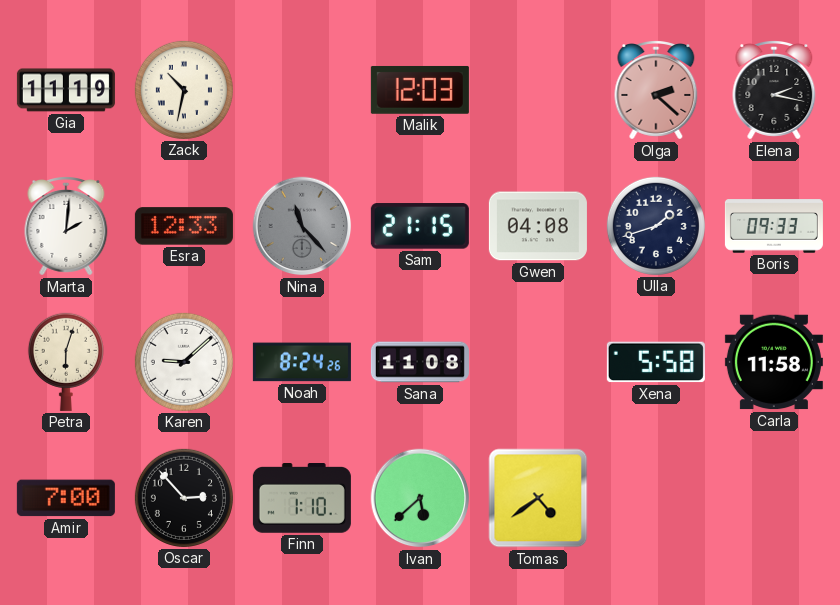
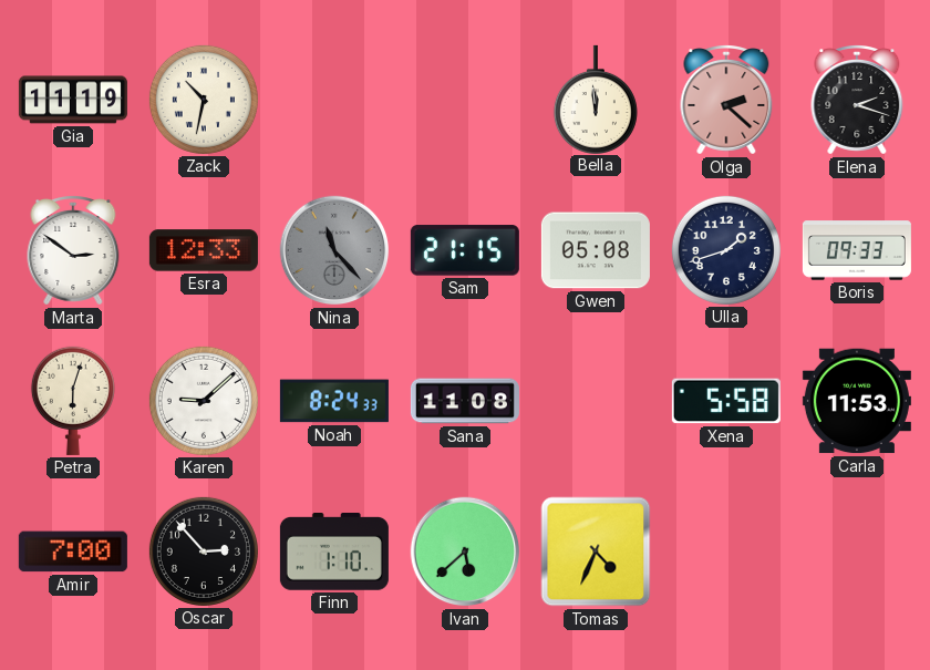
Malik: 12:03 -> none
Bella: none -> 11:59
Elena: 2:17 -> 2:18
Marta: 2:01 -> 2:51
Gwen: 04:08 -> 05:08
Noah: 8:24:26 -> 8:24:33
Carla: 11:58 -> 11:53
Tomas: 4:39 -> 4:34
